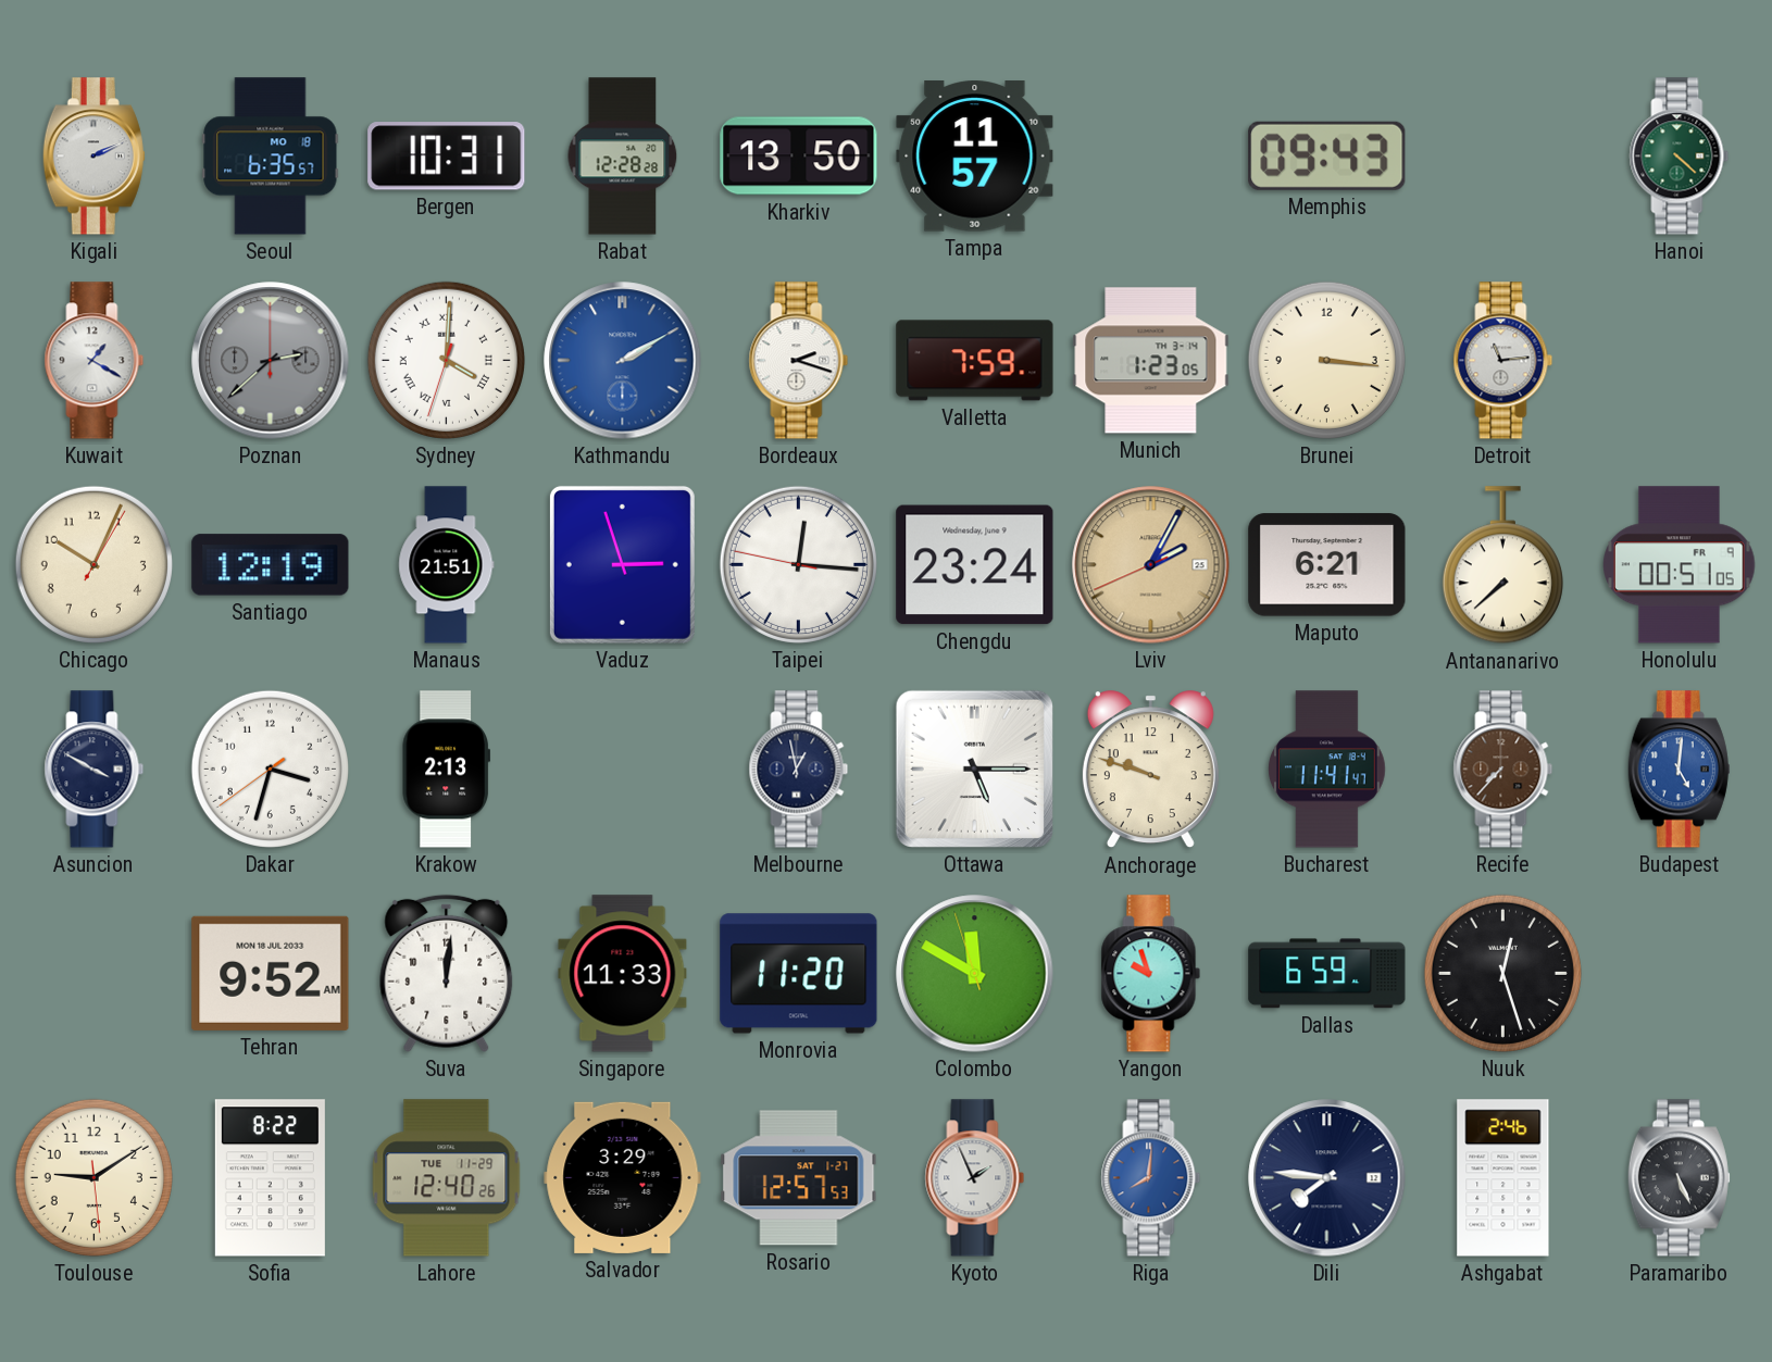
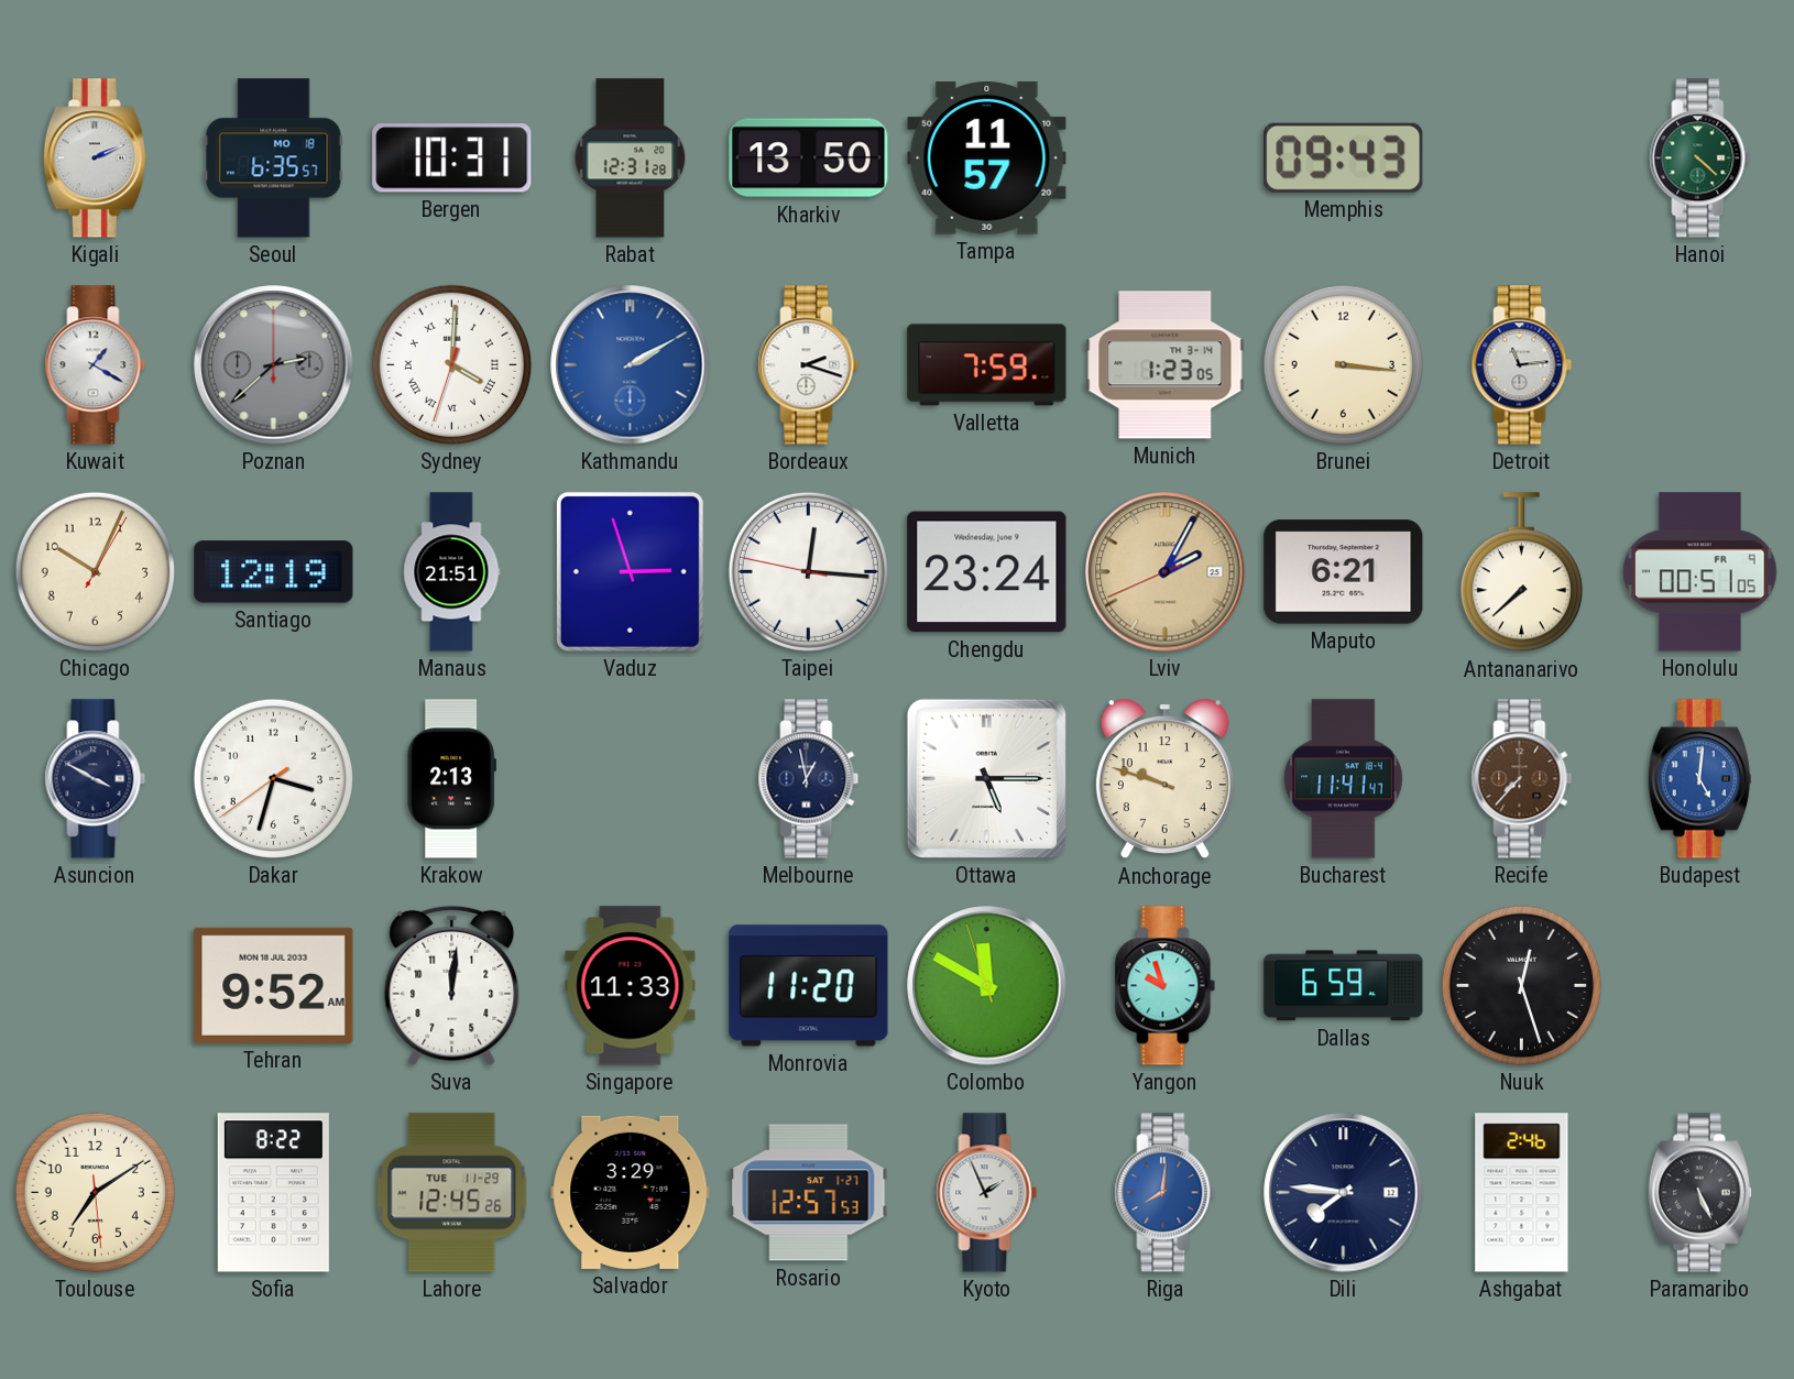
Rabat: 12:28 -> 12:31
Toulouse: 9:09 -> 7:09
Lahore: 12:40 -> 12:45
